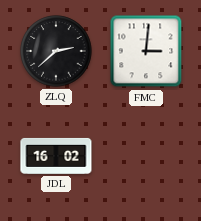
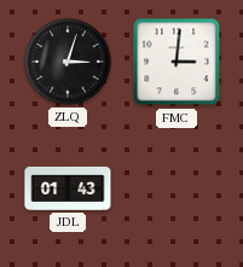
ZLQ: 2:38 -> 3:03
JDL: 16:02 -> 01:43
